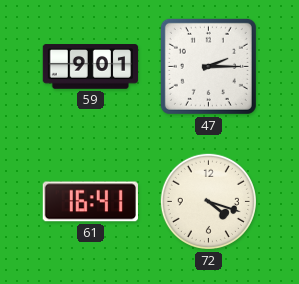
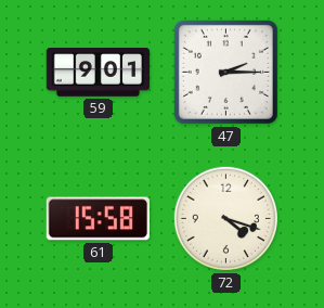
61: 16:41 -> 15:58
